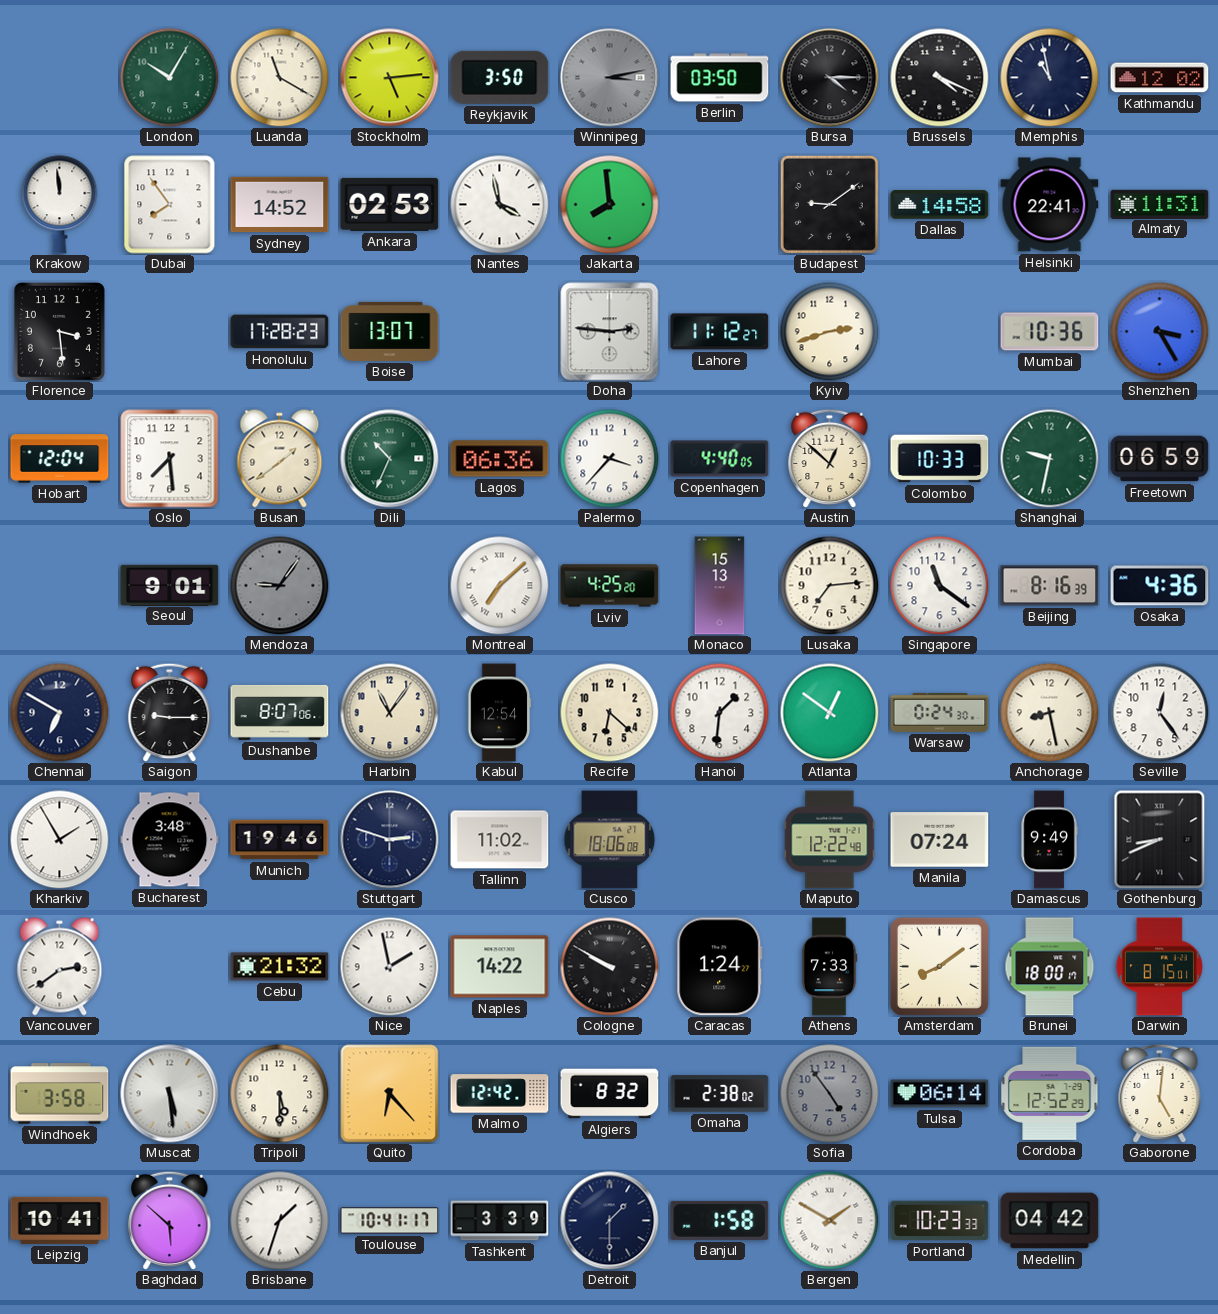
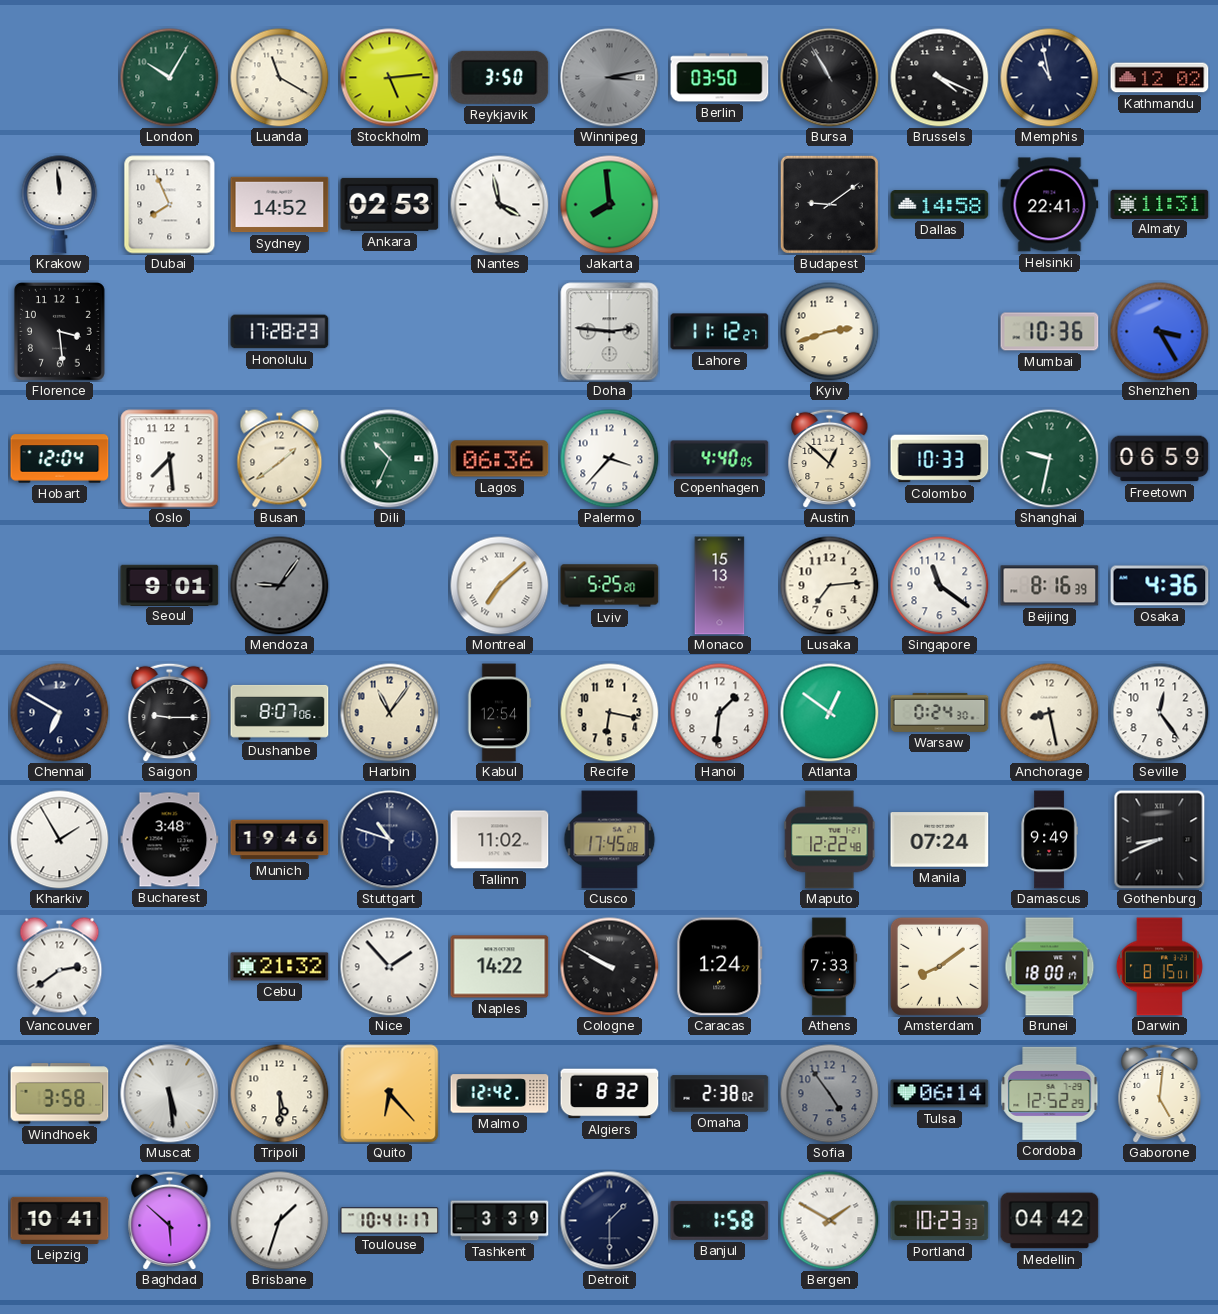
Bursa: 4:15 -> 10:55
Dubai: 7:54 -> 7:56
Boise: 13:07 -> none
Lviv: 4:25 -> 5:25
Recife: 6:22 -> 6:17
Stuttgart: 2:48 -> 10:48
Cusco: 18:06 -> 17:45
Nice: 1:58 -> 1:53
